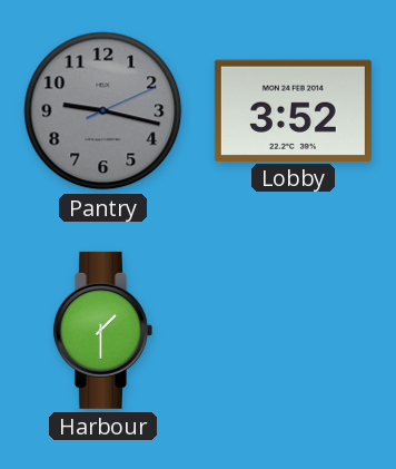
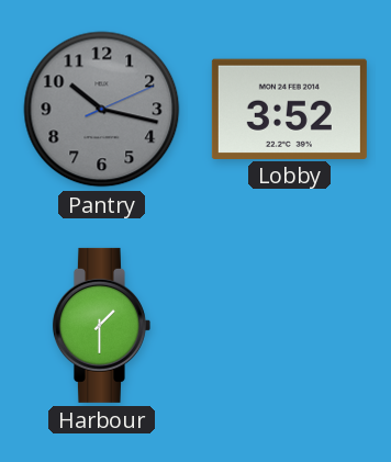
Pantry: 9:17 -> 10:17
